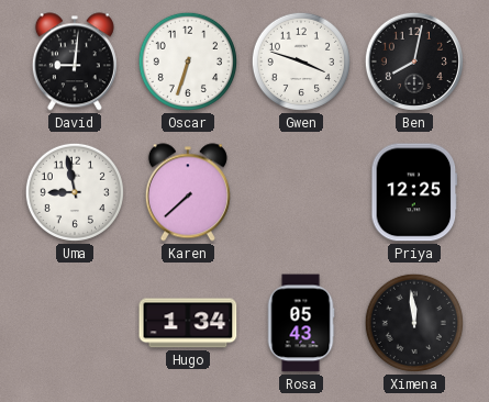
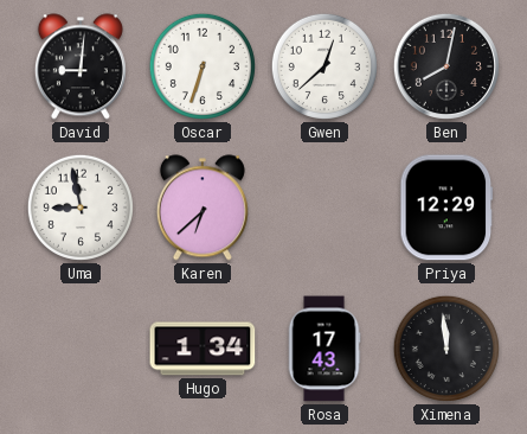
Gwen: 3:48 -> 12:38
Karen: 7:38 -> 6:38
Priya: 12:25 -> 12:29
Rosa: 05:43 -> 17:43
